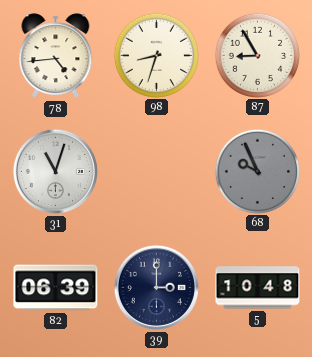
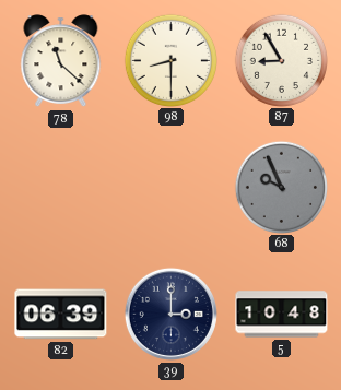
78: 4:44 -> 11:22
98: 8:33 -> 8:30
31: 11:03 -> none
